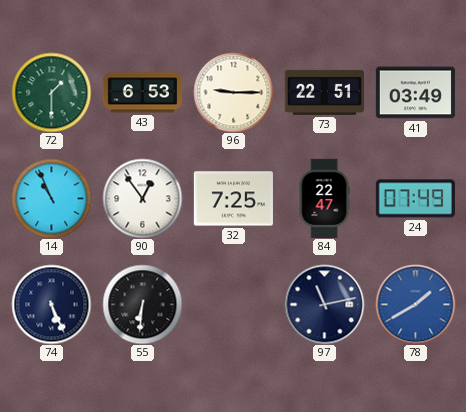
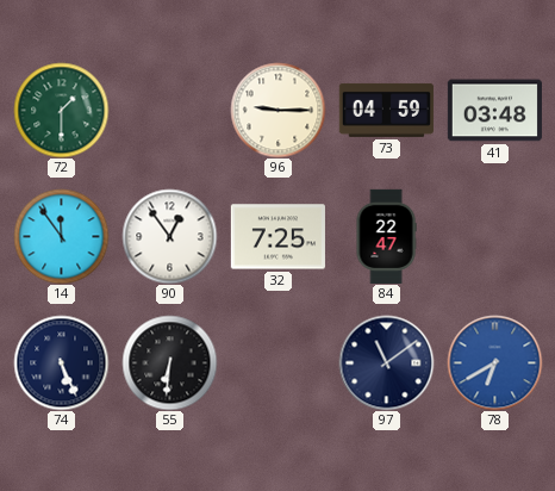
43: 6:53 -> none
73: 22:51 -> 04:59
41: 03:49 -> 03:48
14: 10:56 -> 11:54
24: 07:49 -> none
97: 11:13 -> 11:09
78: 1:40 -> 6:40
